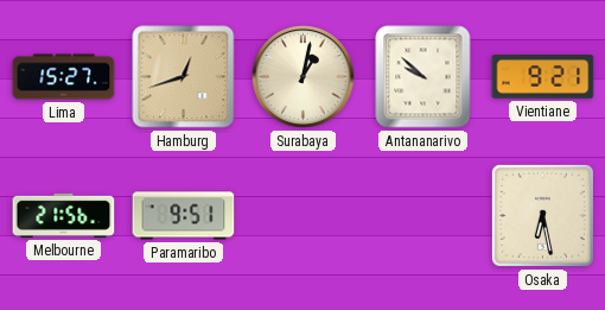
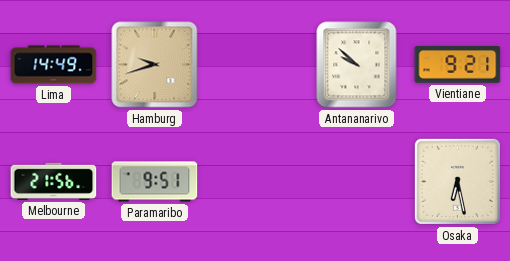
Lima: 15:27 -> 14:49
Hamburg: 12:42 -> 9:42
Surabaya: 1:02 -> none
